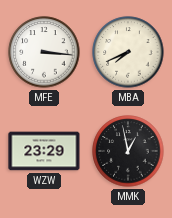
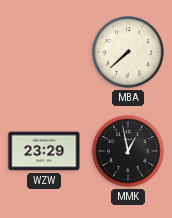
MFE: 3:16 -> none
MBA: 7:41 -> 7:38
